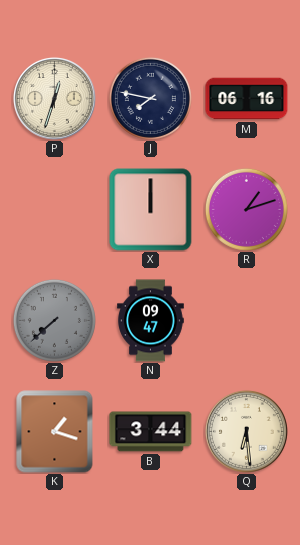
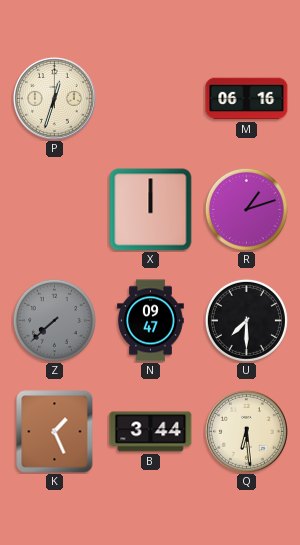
J: 7:47 -> none
U: none -> 7:30
K: 1:18 -> 1:26
